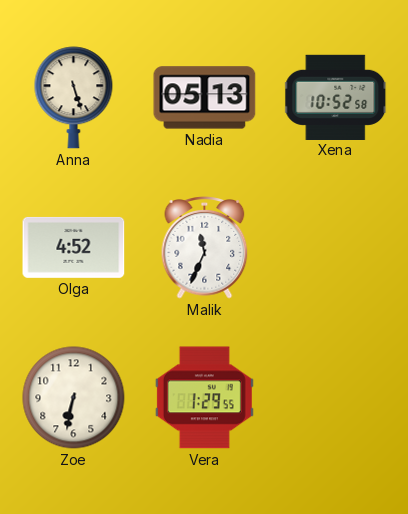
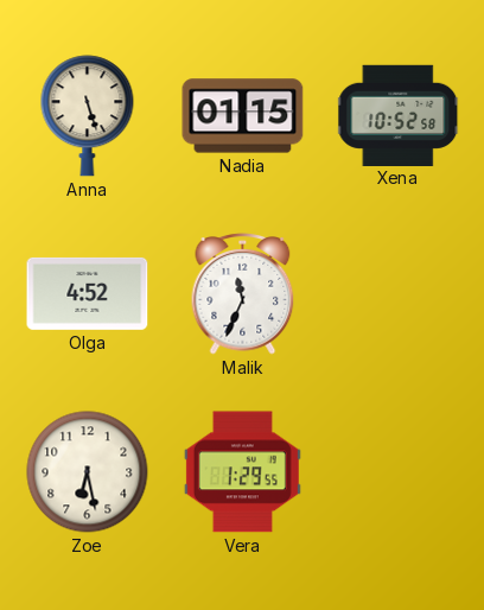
Nadia: 05:13 -> 01:15
Zoe: 6:32 -> 6:28
